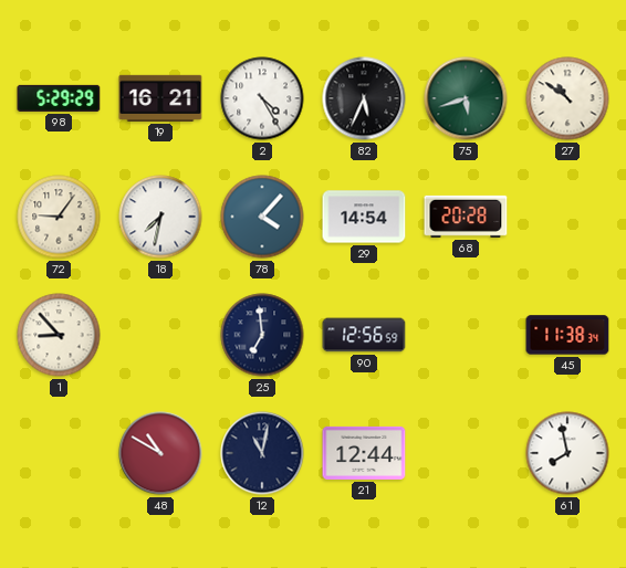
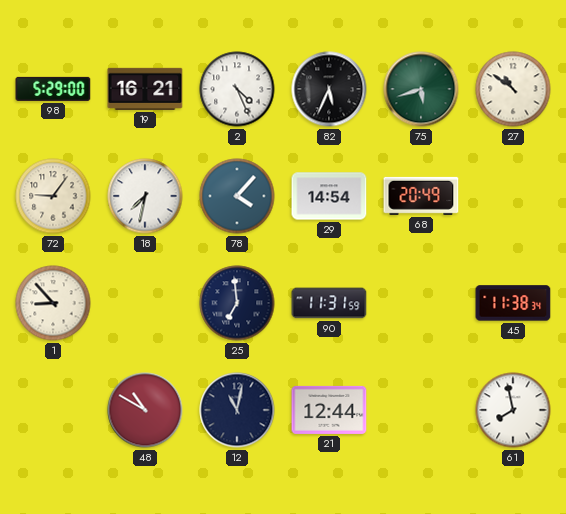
98: 5:29:29 -> 5:29:00
2: 4:25 -> 4:26
68: 20:28 -> 20:49
90: 12:56 -> 11:31
